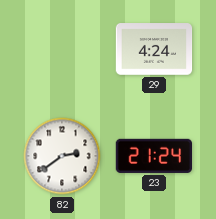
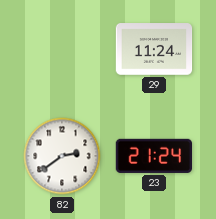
29: 4:24 -> 11:24
